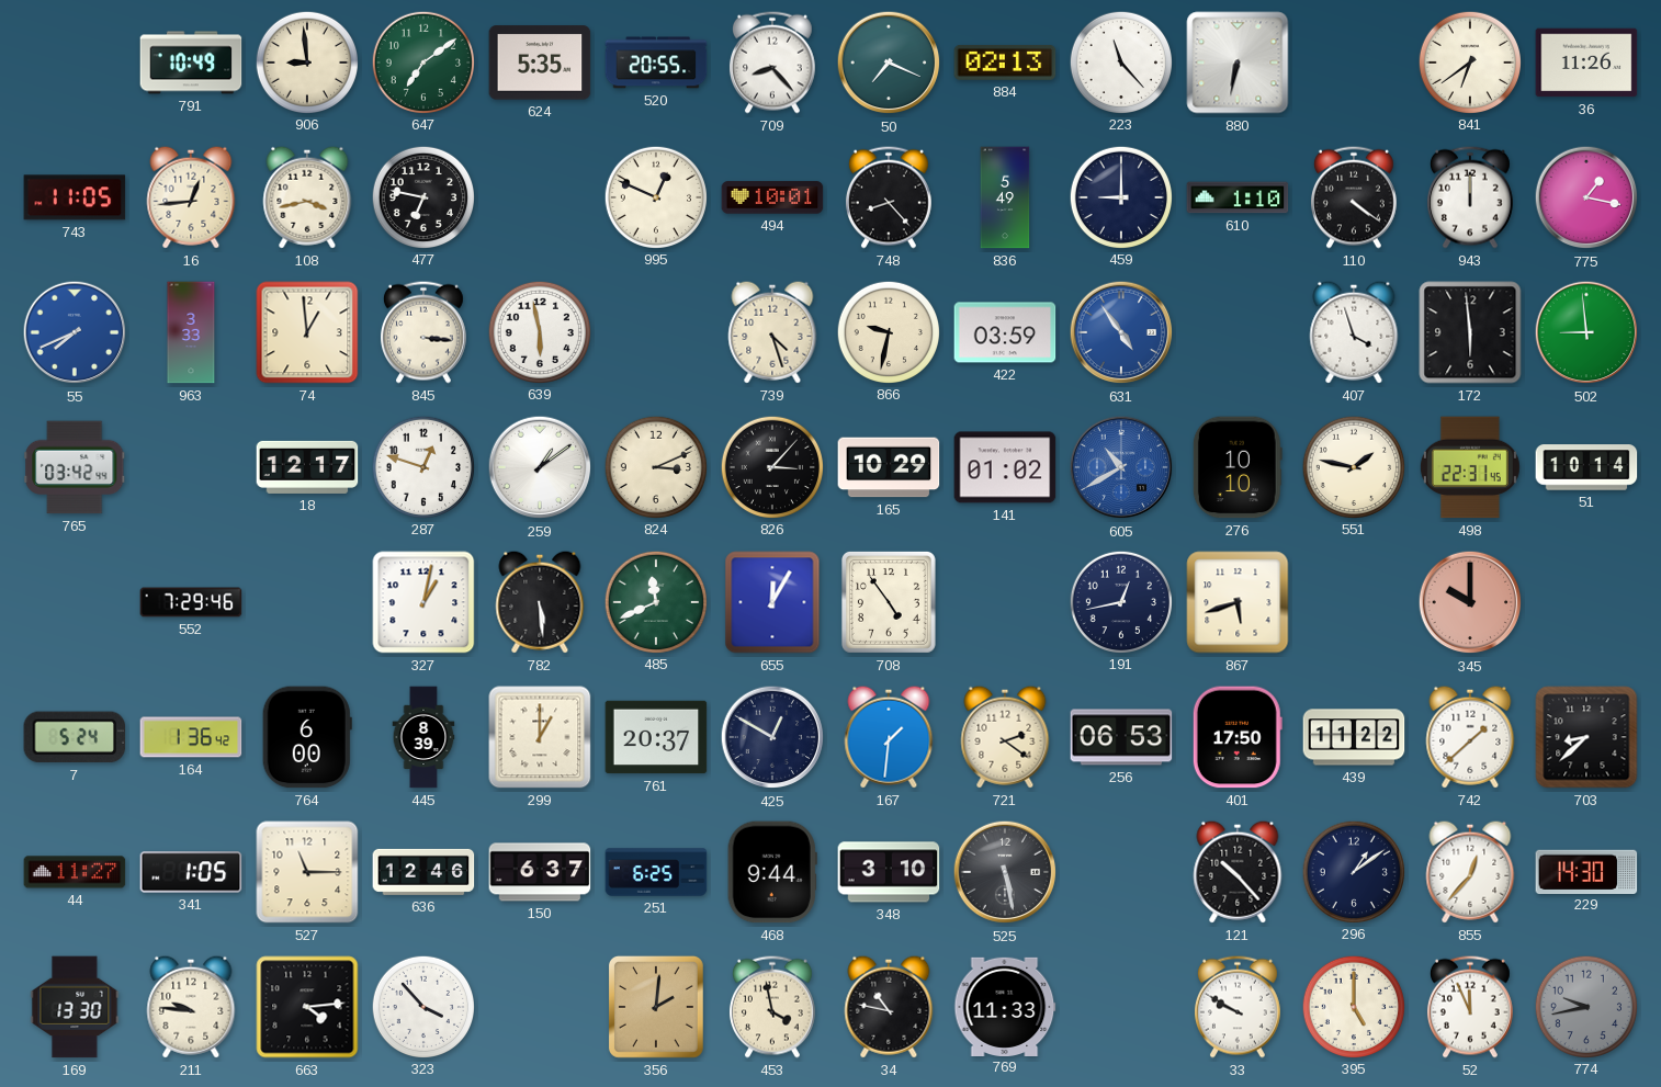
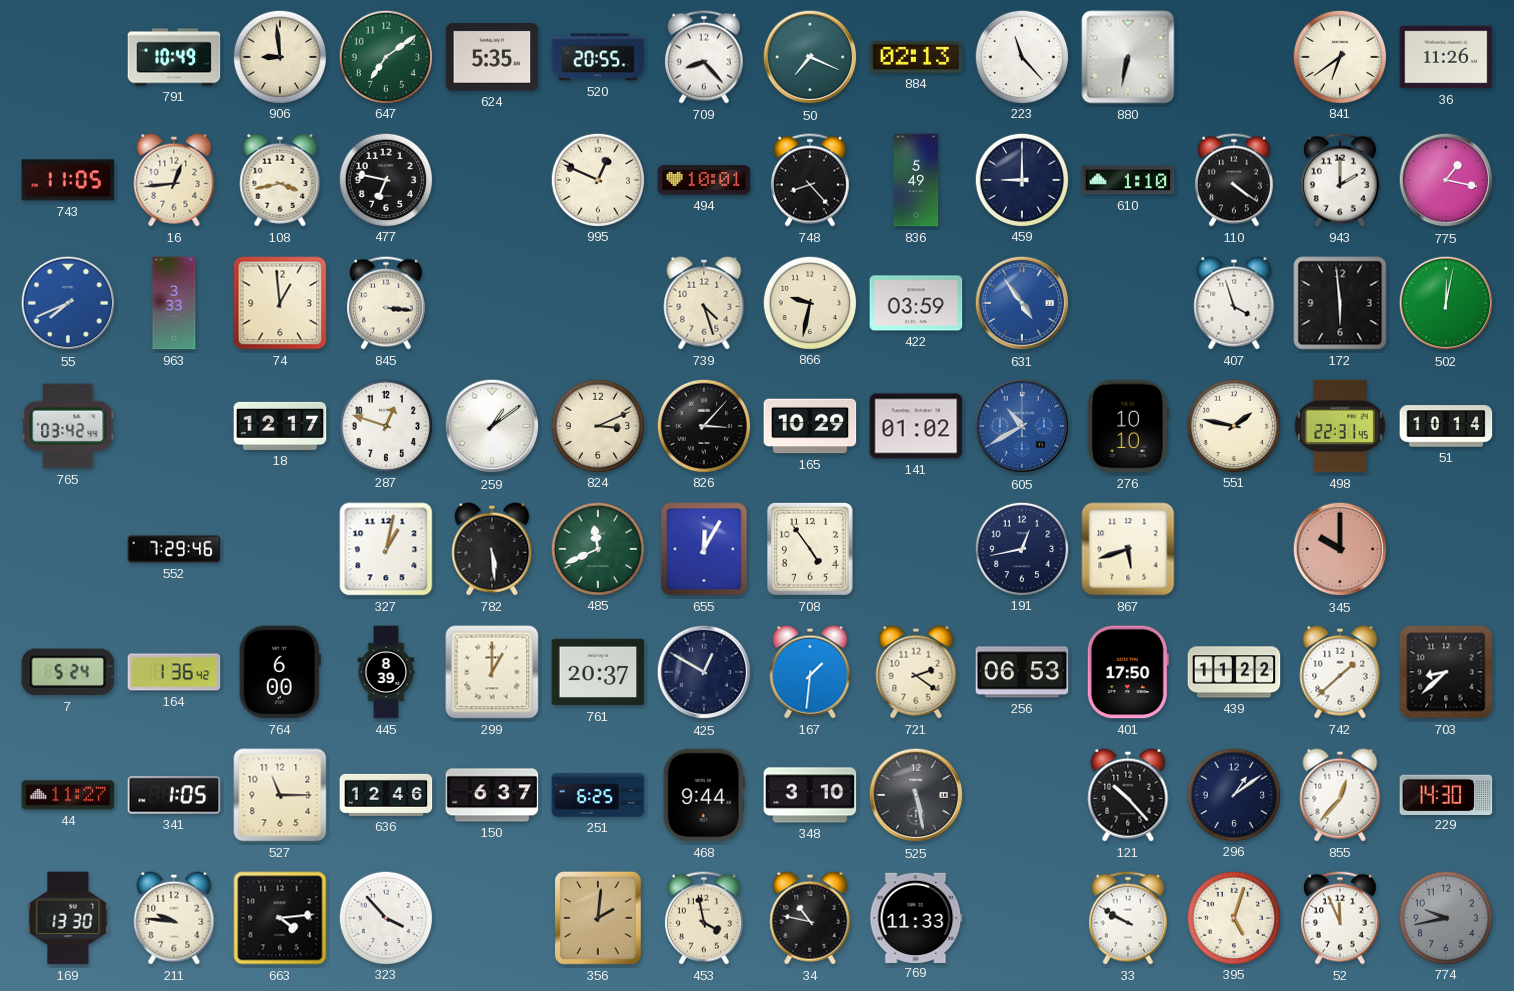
943: 12:00 -> 2:00
639: 5:58 -> none
502: 8:59 -> 12:02
395: 5:00 -> 5:03
